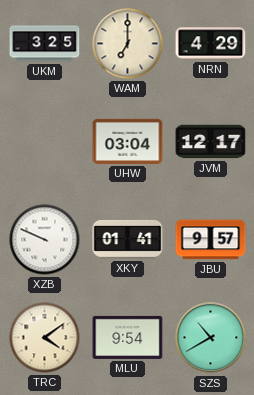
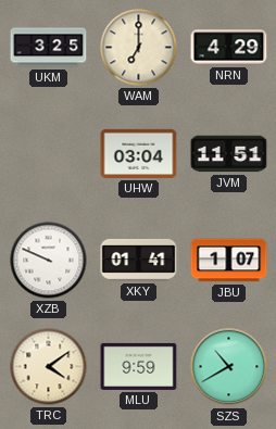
JVM: 12:17 -> 11:51
JBU: 9:57 -> 1:07
MLU: 9:54 -> 9:59
